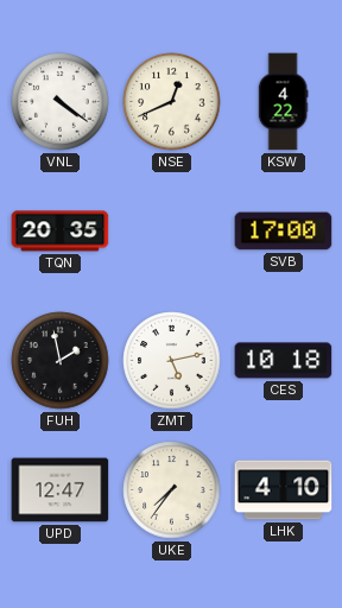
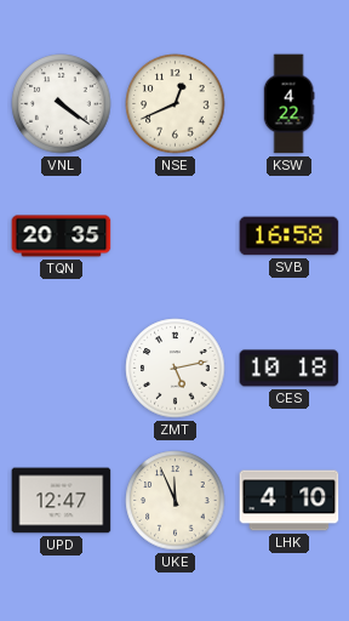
SVB: 17:00 -> 16:58
FUH: 1:58 -> none
UKE: 7:36 -> 11:56
